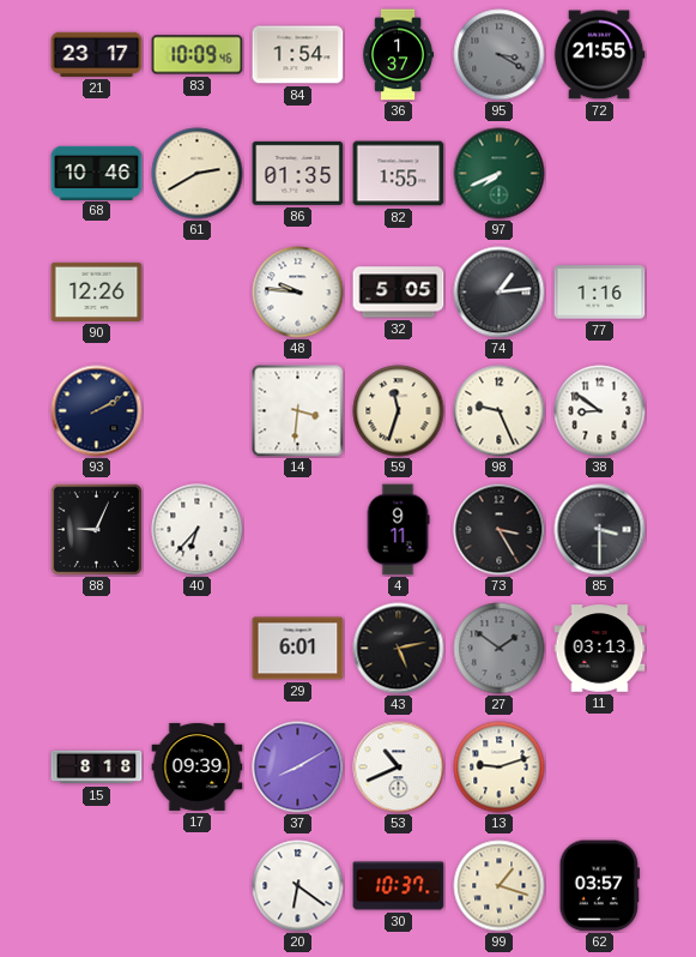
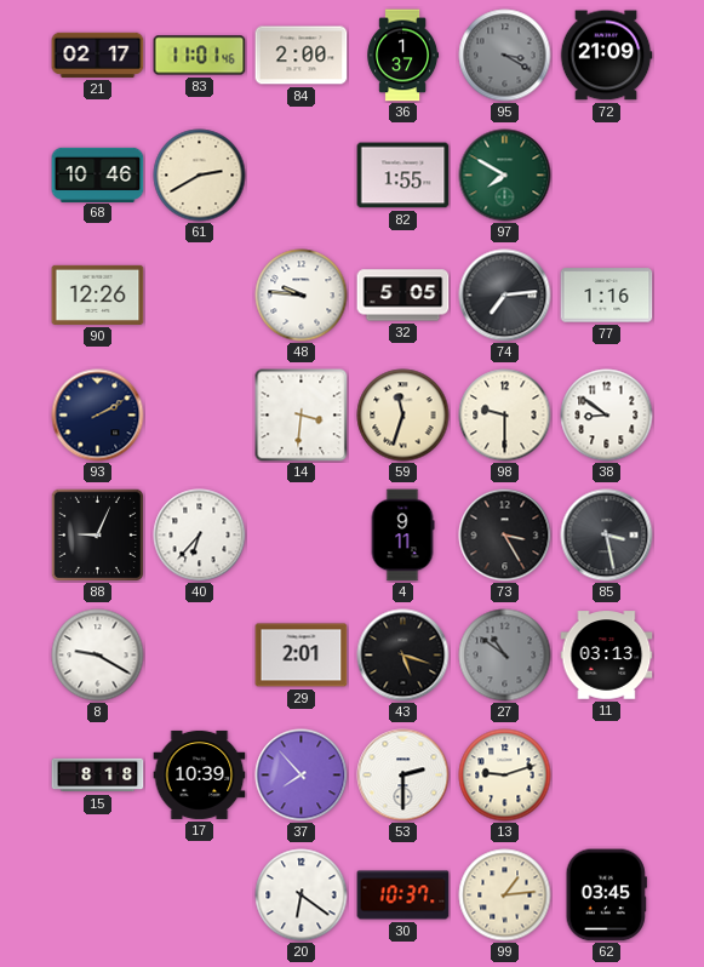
21: 23:17 -> 02:17
83: 10:09 -> 11:01
84: 1:54 -> 2:00
72: 21:55 -> 21:09
86: 01:35 -> none
97: 7:41 -> 7:50
74: 1:14 -> 7:14
98: 9:26 -> 9:30
85: 3:30 -> 3:28
8: none -> 9:20
29: 6:01 -> 2:01
43: 5:13 -> 5:18
27: 1:51 -> 10:51
17: 09:39 -> 10:39
37: 8:10 -> 7:53
53: 10:41 -> 2:30
99: 1:18 -> 1:14
62: 03:57 -> 03:45
